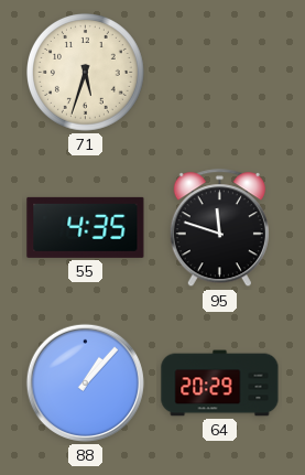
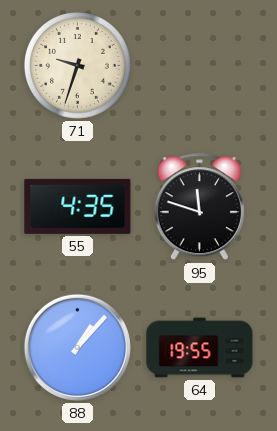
71: 5:33 -> 9:33
64: 20:29 -> 19:55
